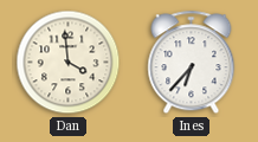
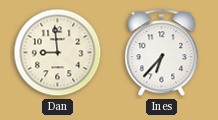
Dan: 3:59 -> 8:59
